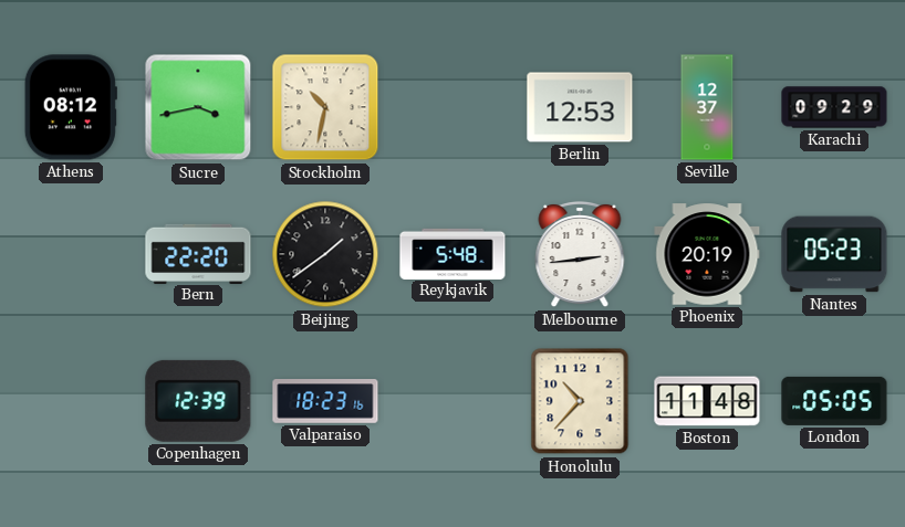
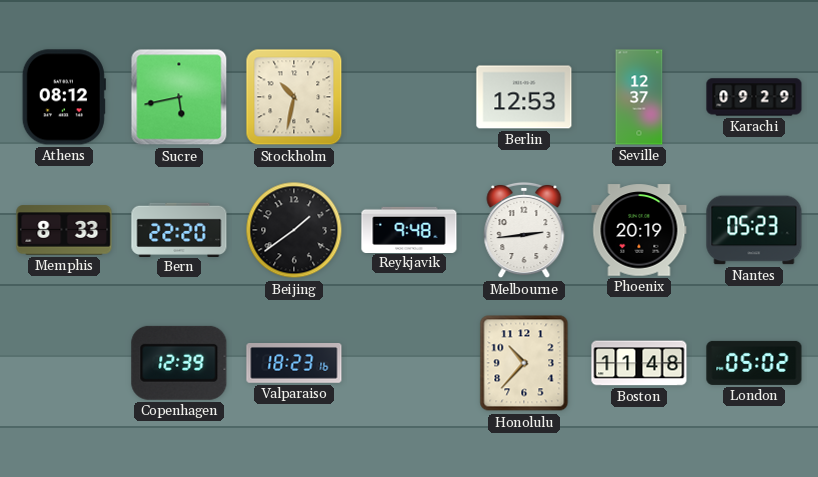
Sucre: 3:43 -> 5:43
Memphis: none -> 8:33
Reykjavik: 5:48 -> 9:48
London: 05:05 -> 05:02
